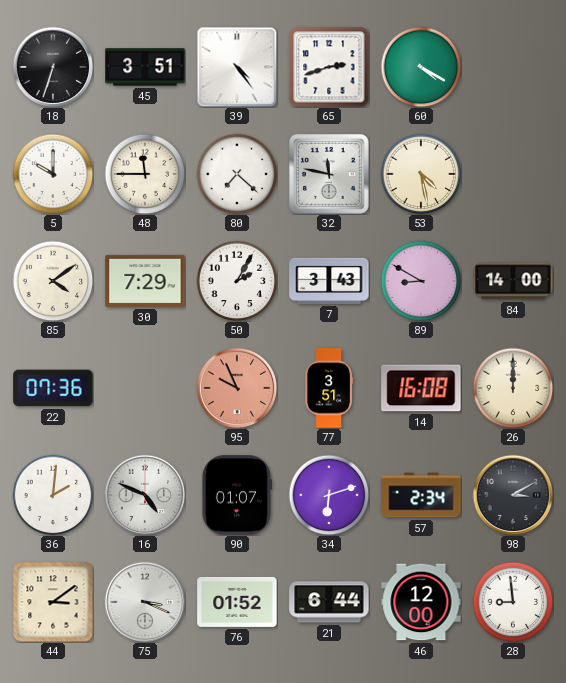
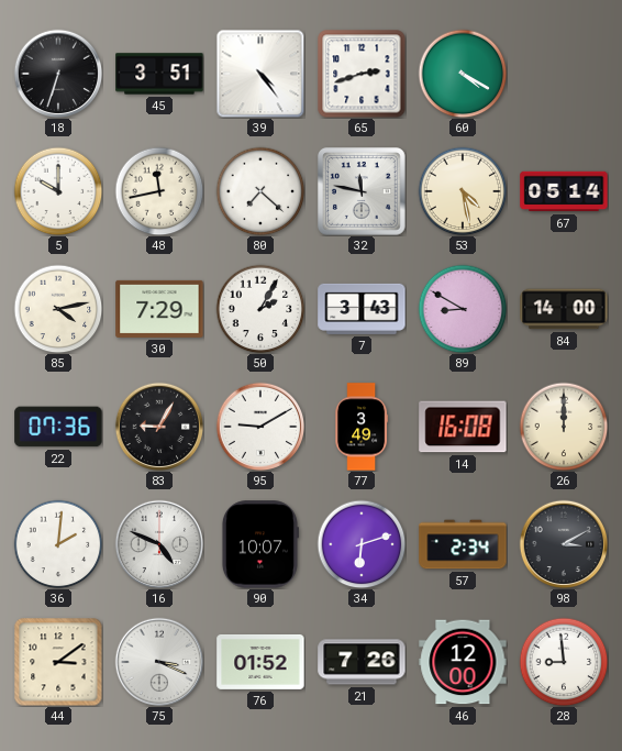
48: 11:45 -> 11:43
67: none -> 05:14
85: 4:09 -> 4:13
83: none -> 9:05
95: 9:56 -> 9:10
95 dial: salmon -> white
77: 3:51 -> 3:49
90: 01:07 -> 10:07
21: 6:44 -> 7:26
